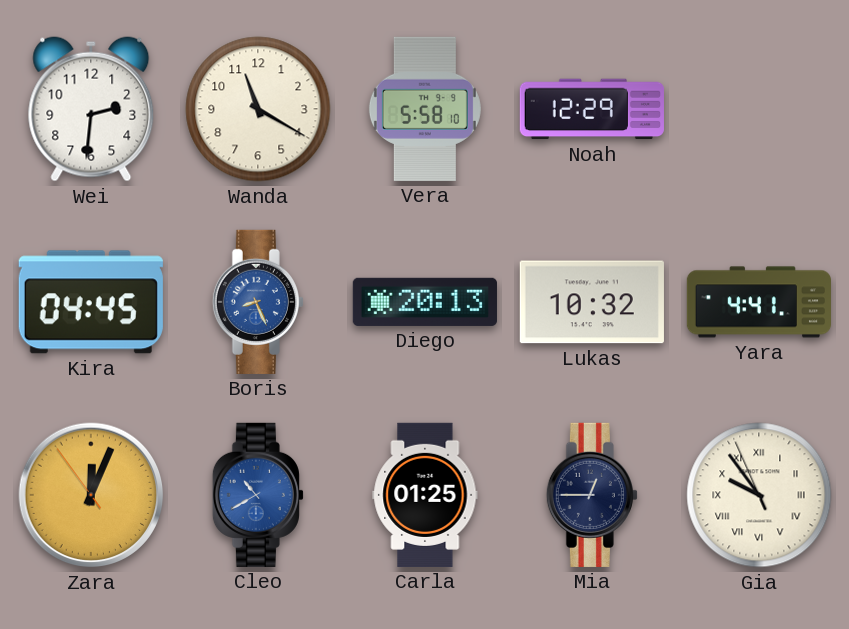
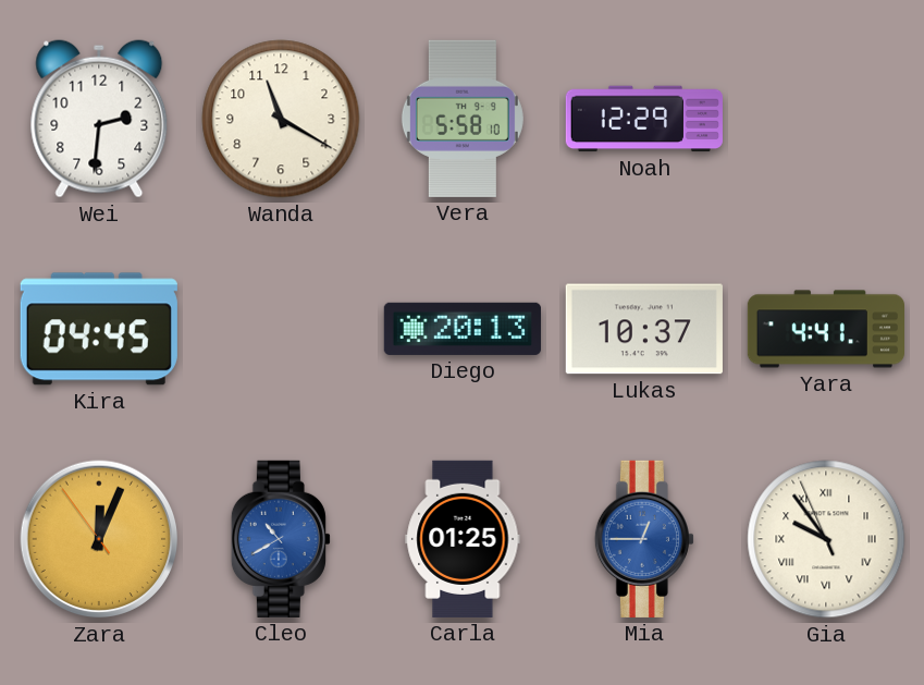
Boris: 8:26 -> none
Lukas: 10:32 -> 10:37
Mia dial: navy -> blue
